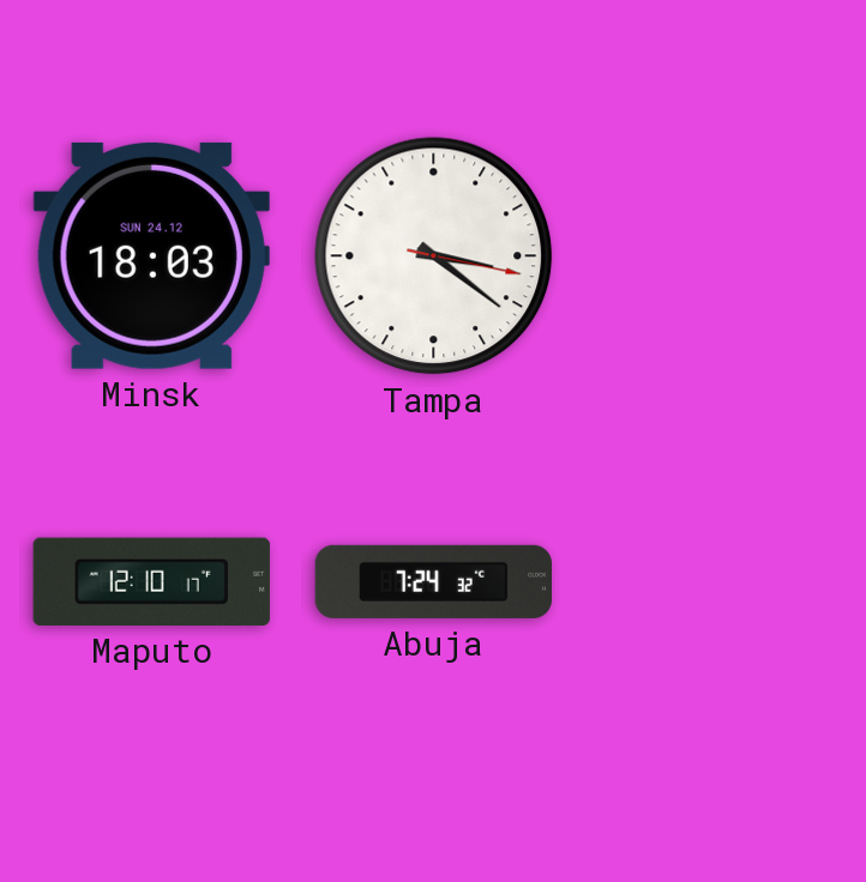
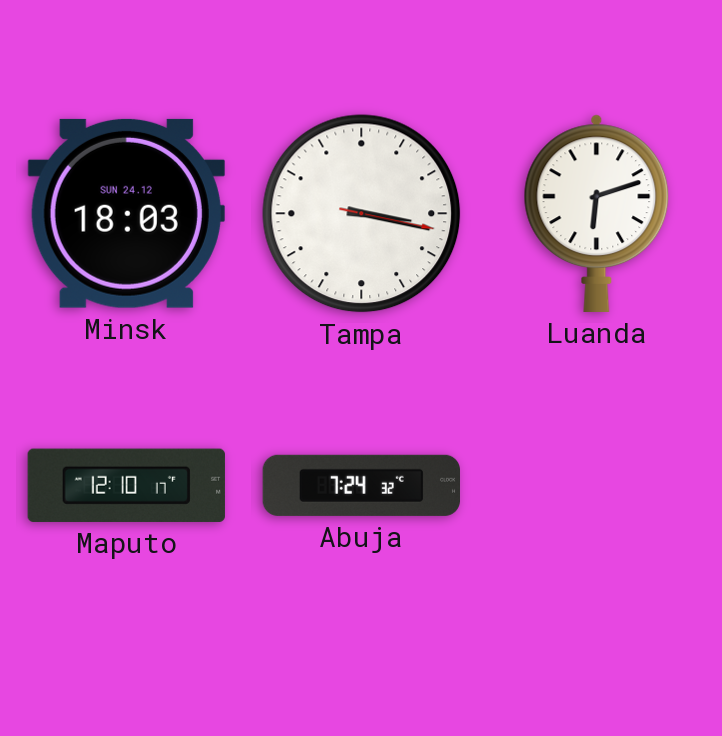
Tampa: 3:21 -> 3:17
Luanda: none -> 6:12
